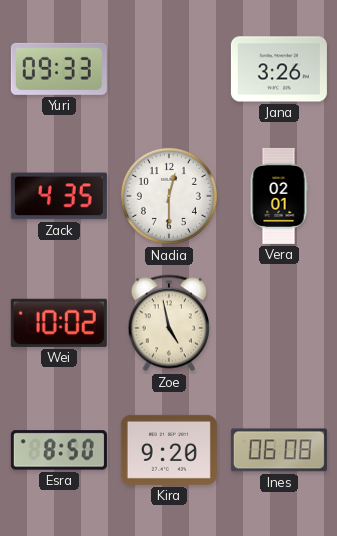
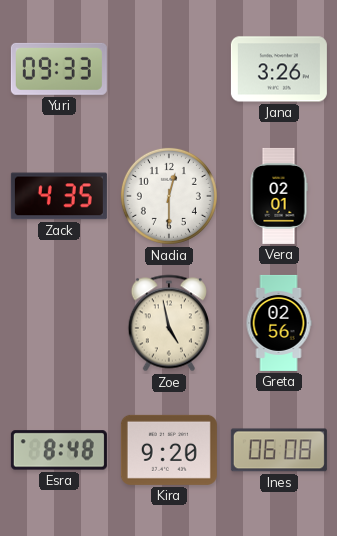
Wei: 10:02 -> none
Greta: none -> 02:56
Esra: 8:50 -> 8:48
